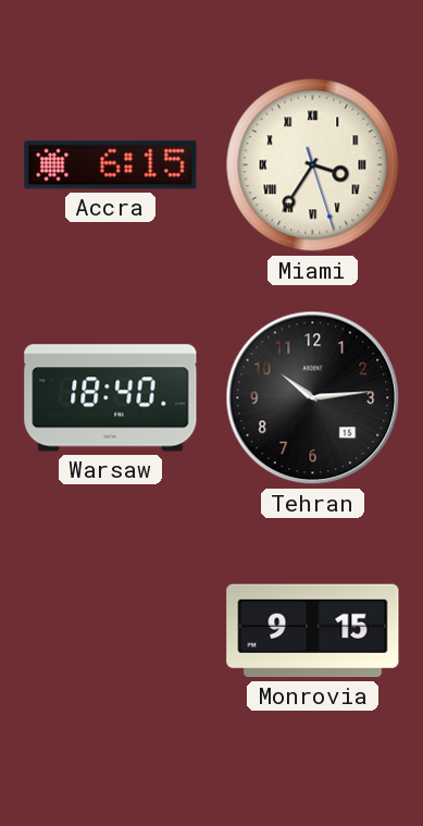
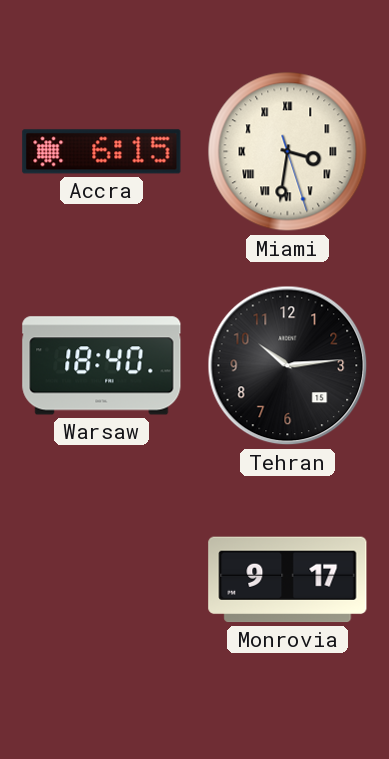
Miami: 3:35 -> 3:31
Monrovia: 9:15 -> 9:17
